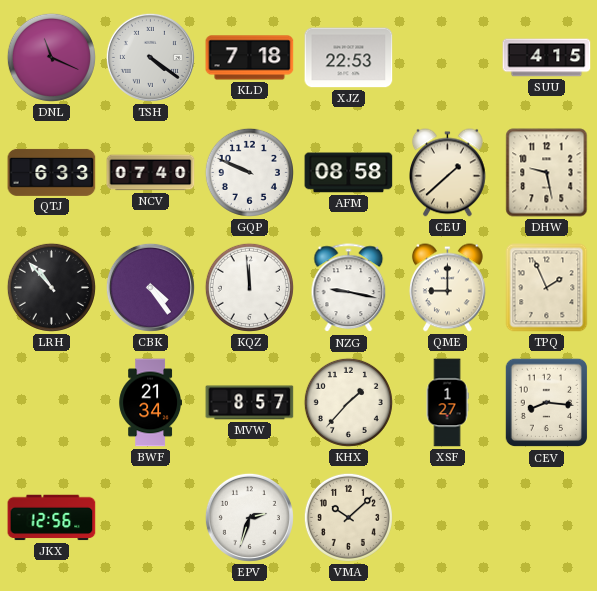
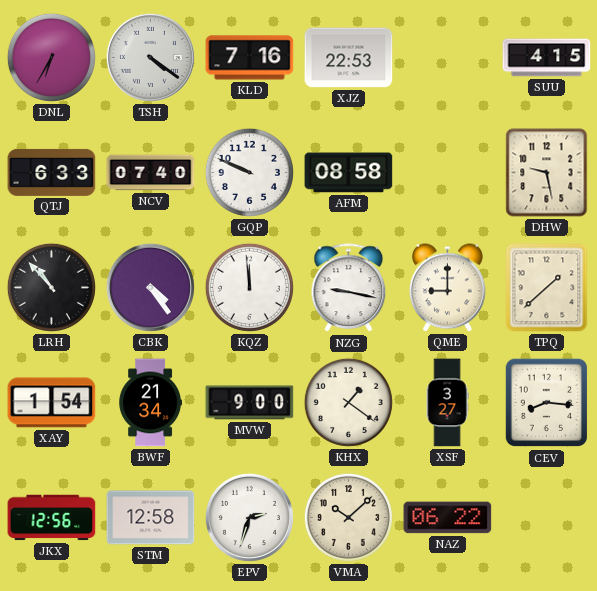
DNL: 11:19 -> 6:35
KLD: 7:18 -> 7:16
CEU: 1:38 -> none
TPQ: 1:56 -> 1:38
XAY: none -> 1:54
MVW: 8:57 -> 9:00
KHX: 1:37 -> 1:21
XSF: 1:27 -> 3:27
STM: none -> 12:58
NAZ: none -> 06:22
